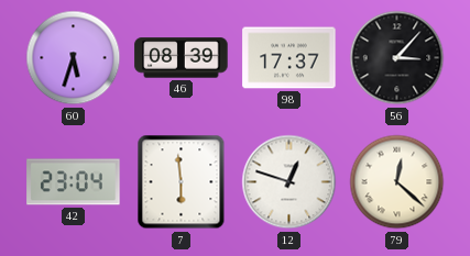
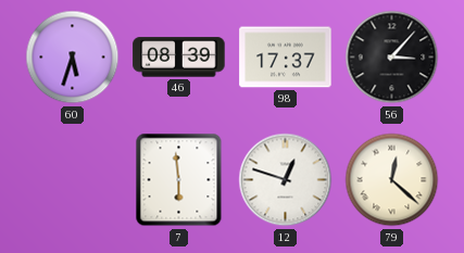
42: 23:04 -> none
